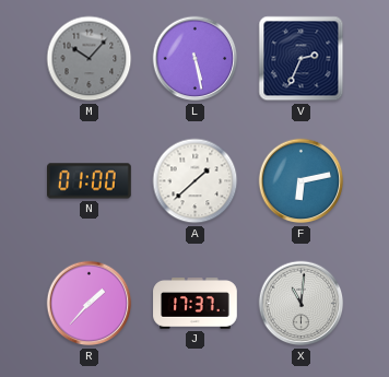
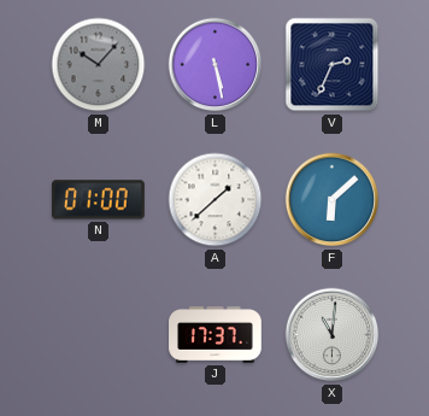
F: 6:13 -> 6:08
R: 1:37 -> none
